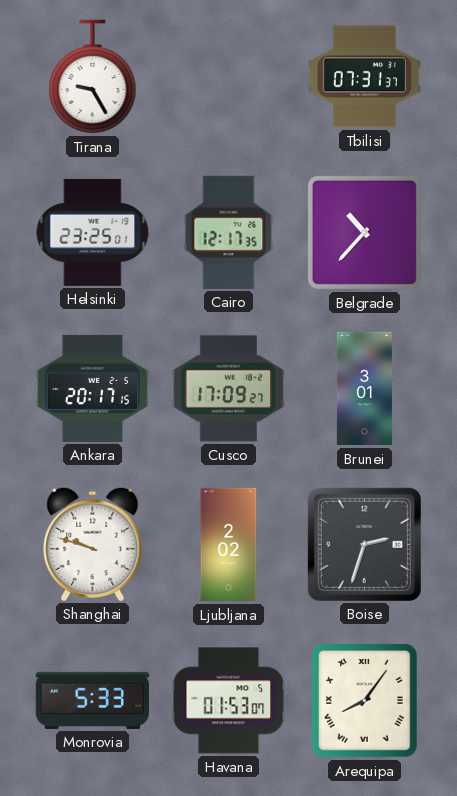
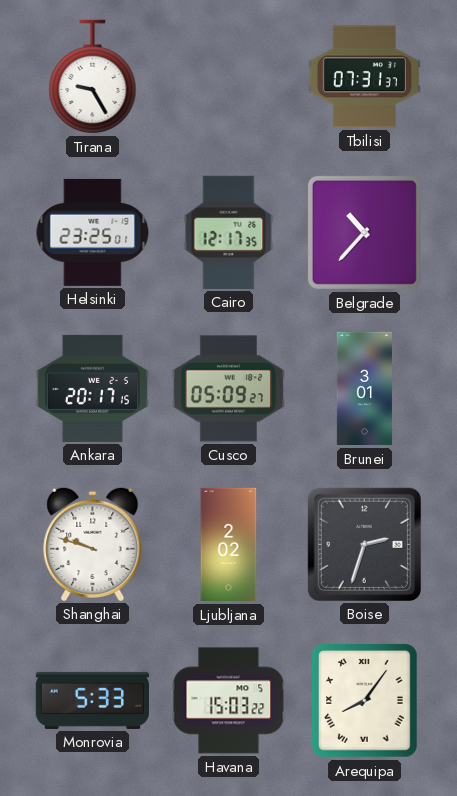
Cusco: 17:09 -> 05:09
Havana: 01:53 -> 15:03
